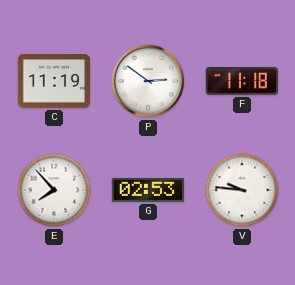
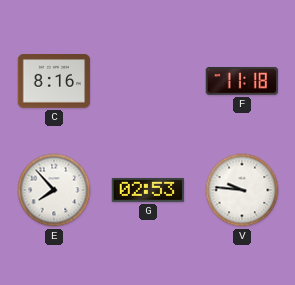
C: 11:19 -> 8:16
P: 2:51 -> none
